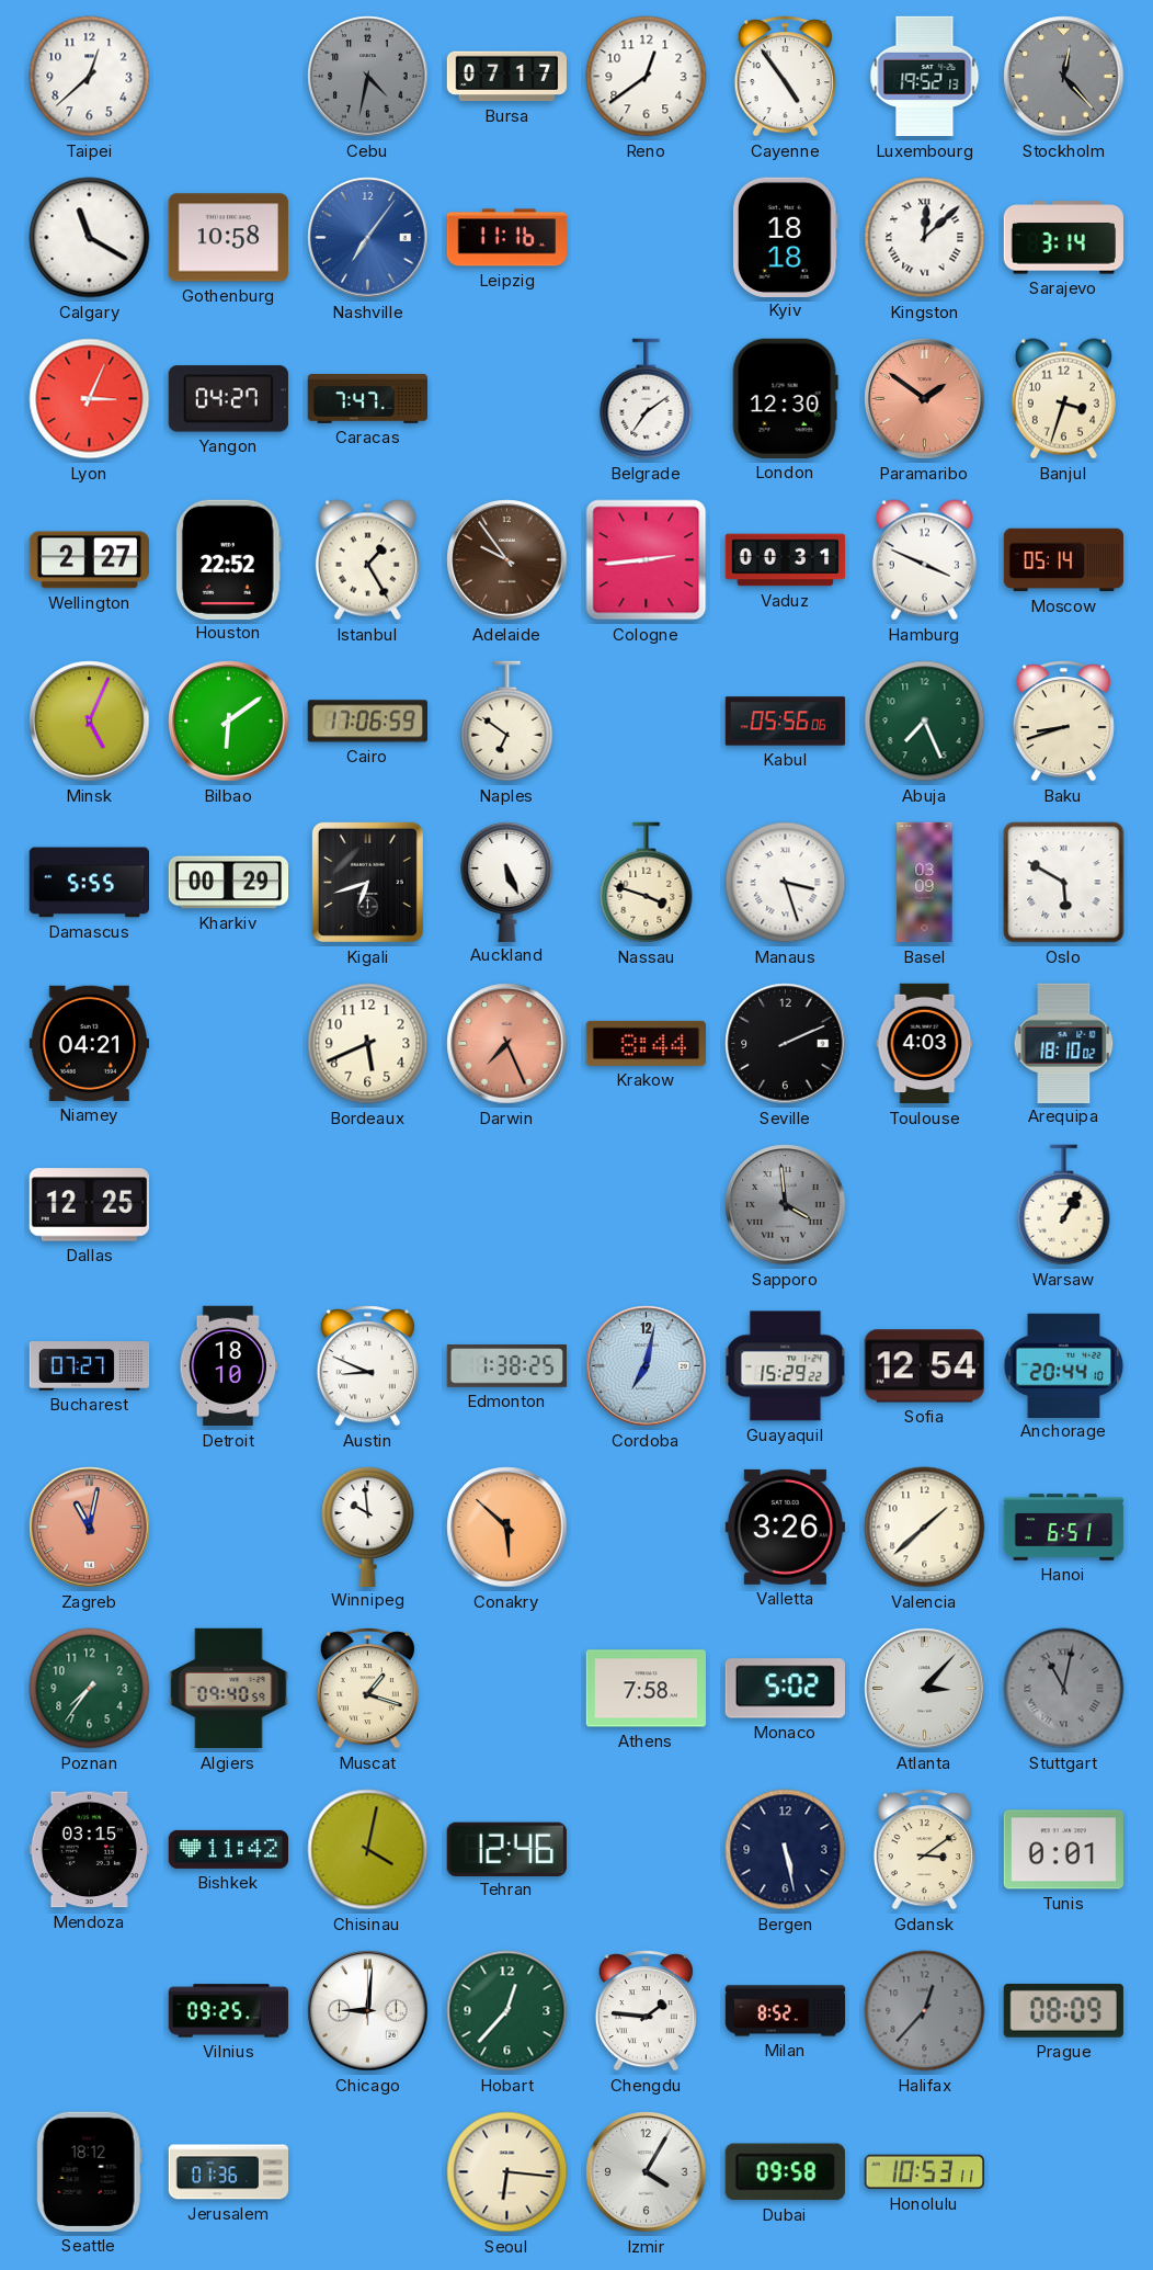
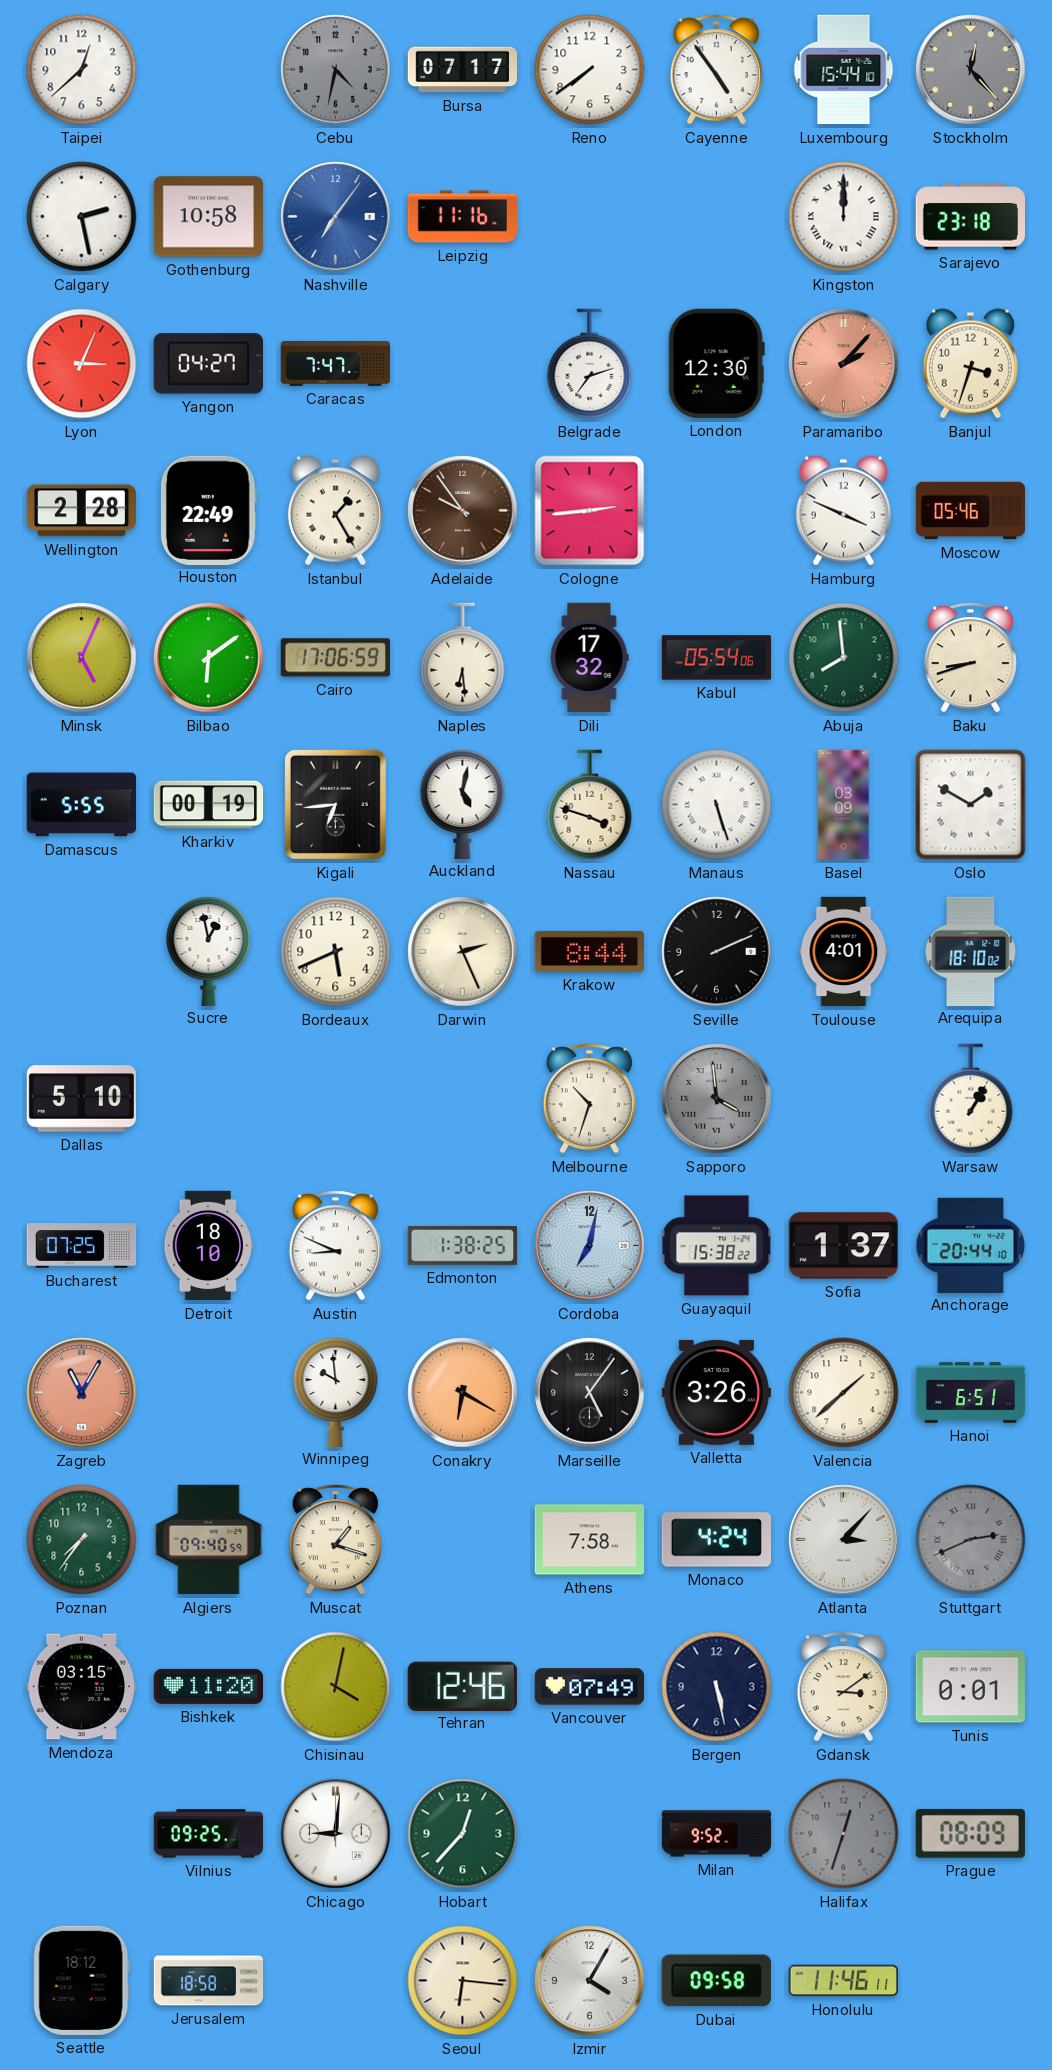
Reno: 12:39 -> 7:39
Luxembourg: 19:52 -> 15:44
Calgary: 11:20 -> 2:28
Kyiv: 18:18 -> none
Kingston: 12:08 -> 12:00
Sarajevo: 3:14 -> 23:18
Belgrade: 7:09 -> 7:12
Paramaribo: 1:51 -> 2:07
Wellington: 2:27 -> 2:28
Houston: 22:52 -> 22:49
Vaduz: 00:31 -> none
Moscow: 05:14 -> 05:46
Naples: 6:51 -> 6:29
Dili: none -> 17:32
Kabul: 05:56 -> 05:54
Abuja: 7:26 -> 7:59
Kharkiv: 00:29 -> 00:19
Kigali: 6:42 -> 6:44
Auckland: 5:26 -> 5:02
Manaus: 3:27 -> 5:27
Oslo: 5:50 -> 1:50
Niamey: 04:21 -> none
Sucre: none -> 12:58
Darwin: 7:26 -> 2:26
Darwin dial: salmon -> cream
Toulouse: 4:03 -> 4:01
Dallas: 12:25 -> 5:10
Melbourne: none -> 10:33
Bucharest: 07:27 -> 07:25
Guayaquil: 15:29 -> 15:38
Sofia: 12:54 -> 1:37
Zagreb: 11:02 -> 11:05
Conakry: 5:52 -> 6:20
Marseille: none -> 5:06
Monaco: 5:02 -> 4:24
Stuttgart: 11:02 -> 2:41
Bishkek: 11:42 -> 11:20
Vancouver: none -> 07:49
Chengdu: 1:46 -> none
Milan: 8:52 -> 9:52
Halifax: 12:37 -> 12:33
Jerusalem: 01:36 -> 18:58
Honolulu: 10:53 -> 11:46
